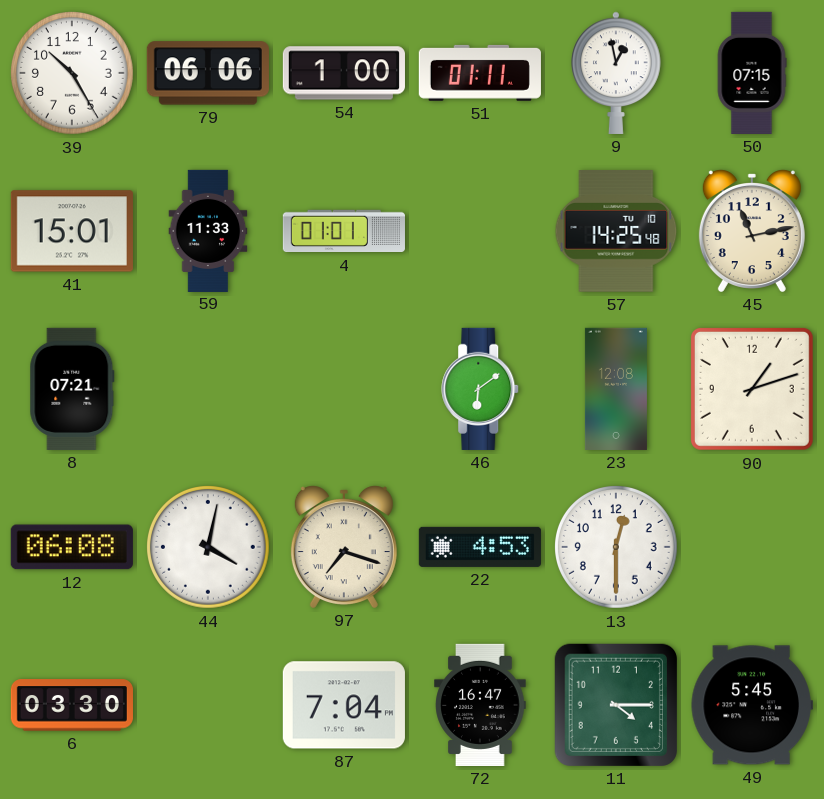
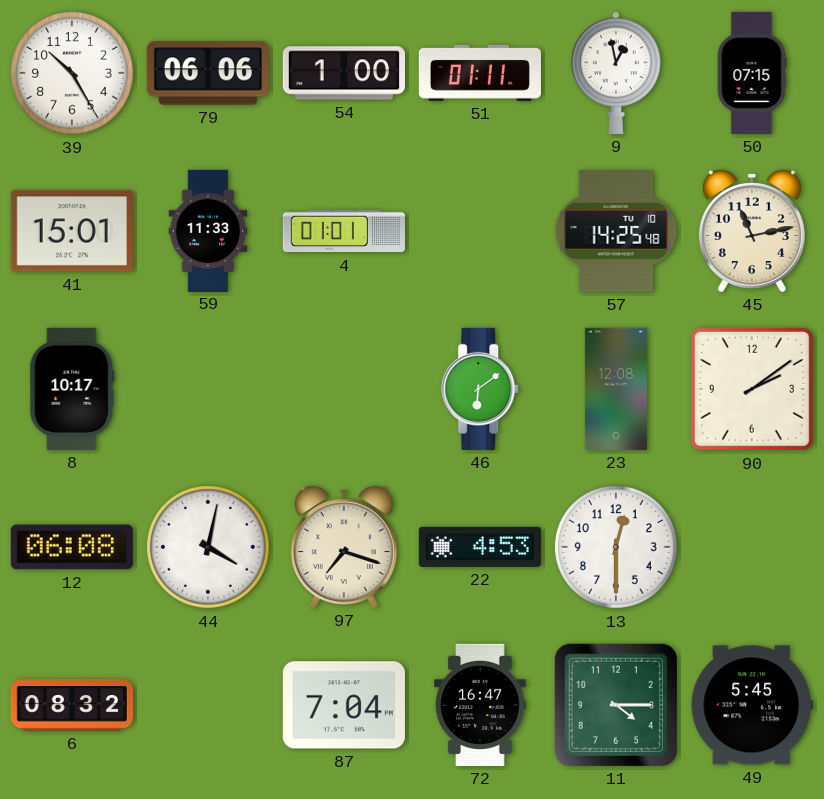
8: 07:21 -> 10:17
90: 1:12 -> 2:09
6: 03:30 -> 08:32
